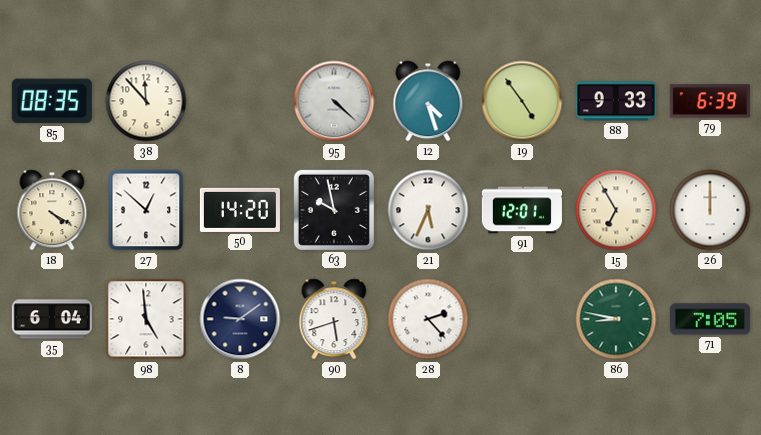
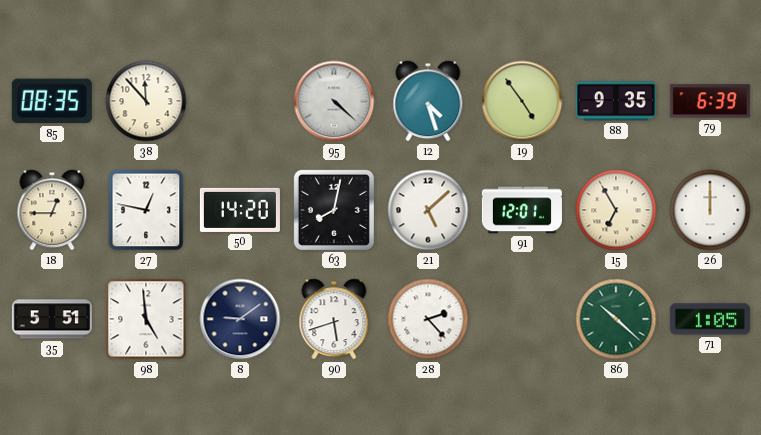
88: 9:33 -> 9:35
18: 4:20 -> 12:45
27: 12:52 -> 12:47
63: 9:58 -> 8:02
21: 5:34 -> 5:08
35: 6:04 -> 5:51
86: 8:47 -> 10:22
71: 7:05 -> 1:05
